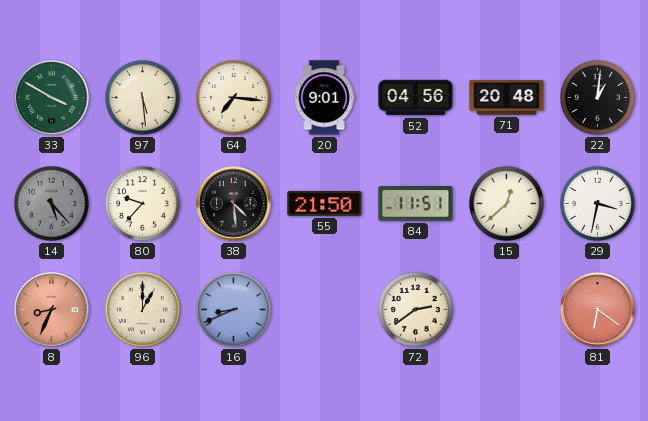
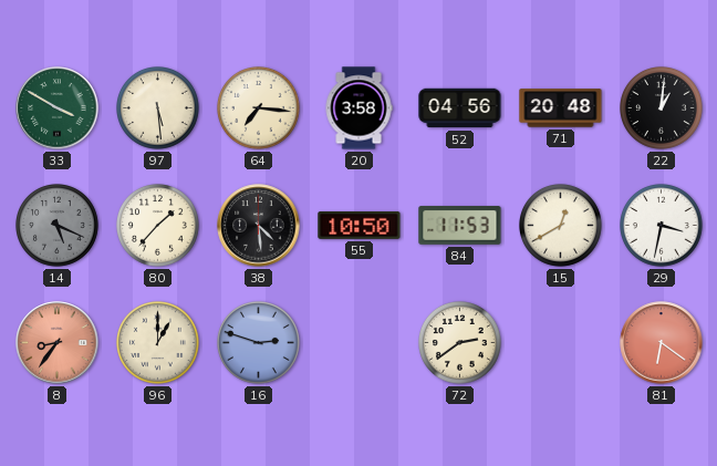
20: 9:01 -> 3:58
14: 5:23 -> 5:19
80: 9:37 -> 1:37
55: 21:50 -> 10:50
84: 11:51 -> 11:53
15: 12:38 -> 12:40
8: 8:34 -> 8:36
16: 8:41 -> 2:48
